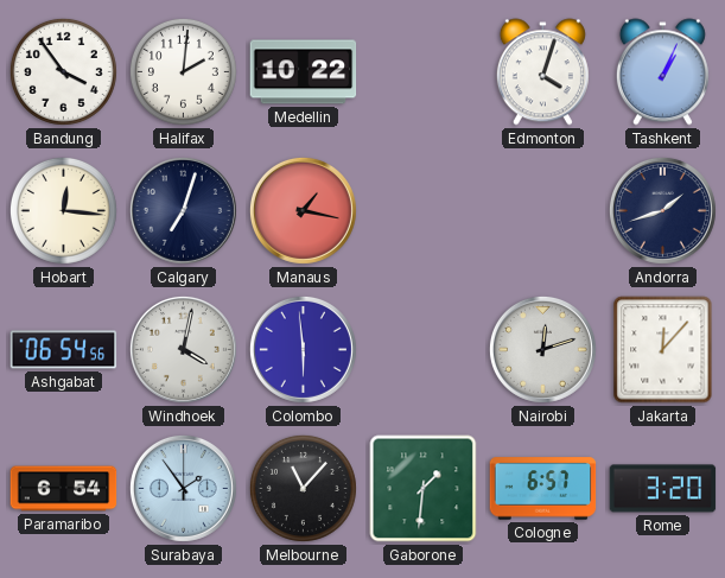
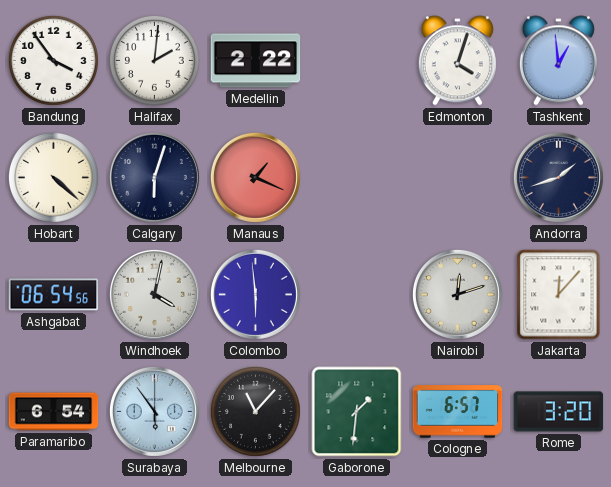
Medellin: 10:22 -> 2:22
Tashkent: 1:04 -> 12:59
Hobart: 12:16 -> 4:22
Calgary: 7:03 -> 6:03
Manaus: 1:17 -> 1:19
Surabaya: 1:54 -> 5:54
